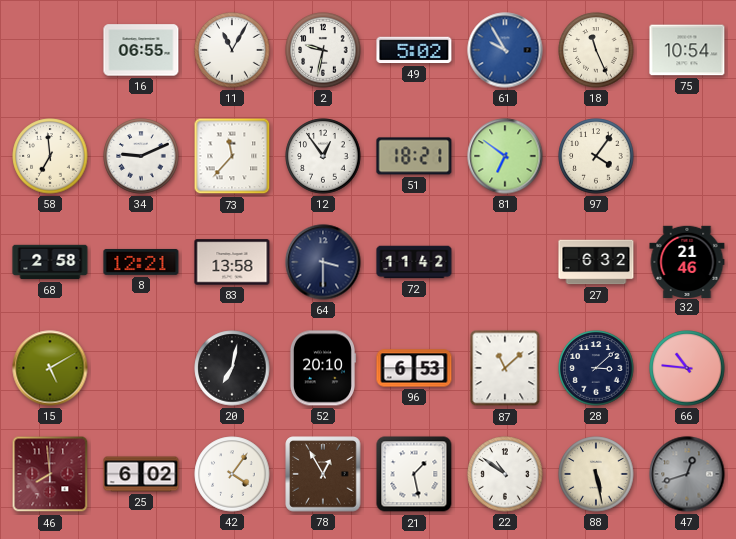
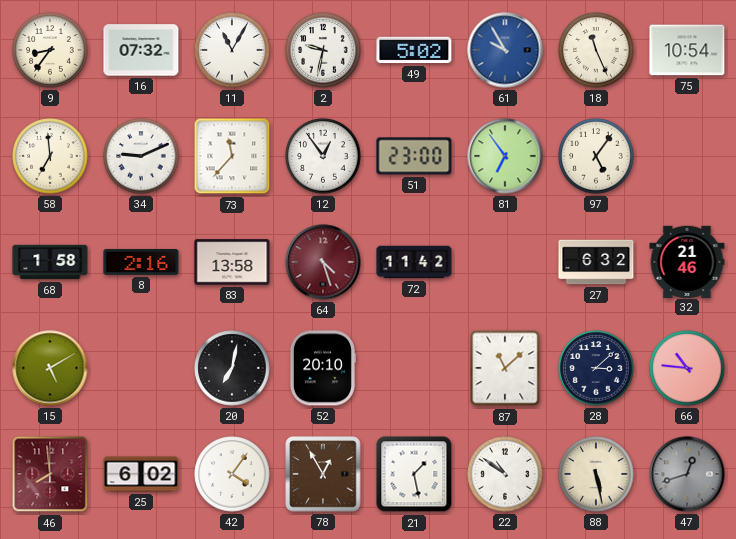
9: none -> 8:36
16: 06:55 -> 07:32
51: 18:21 -> 23:00
81: 6:51 -> 6:54
97: 4:06 -> 5:06
68: 2:58 -> 1:58
8: 12:21 -> 2:16
64: 3:30 -> 4:27
64 dial: navy -> burgundy
96: 6:53 -> none
